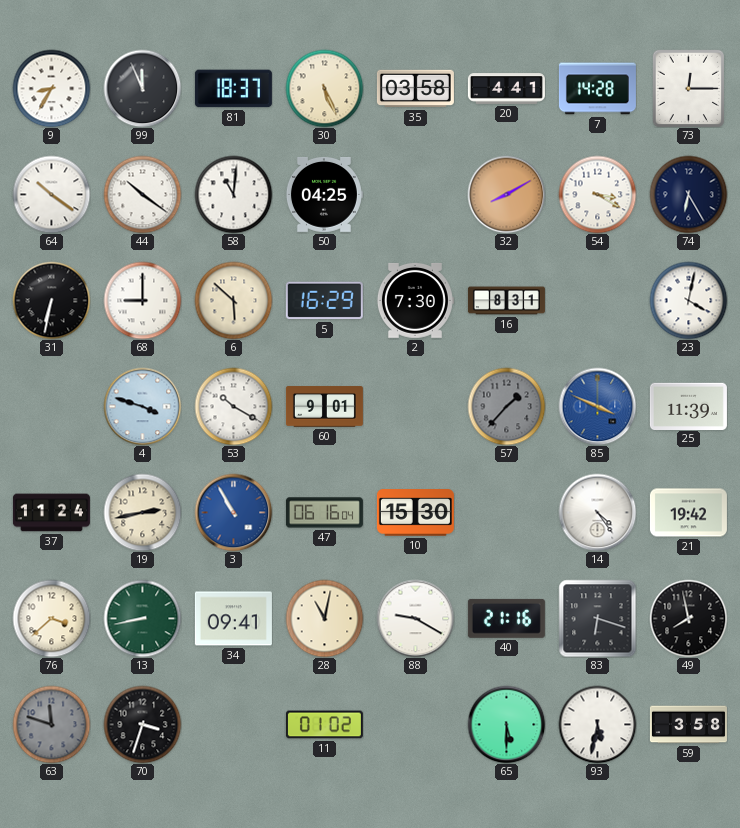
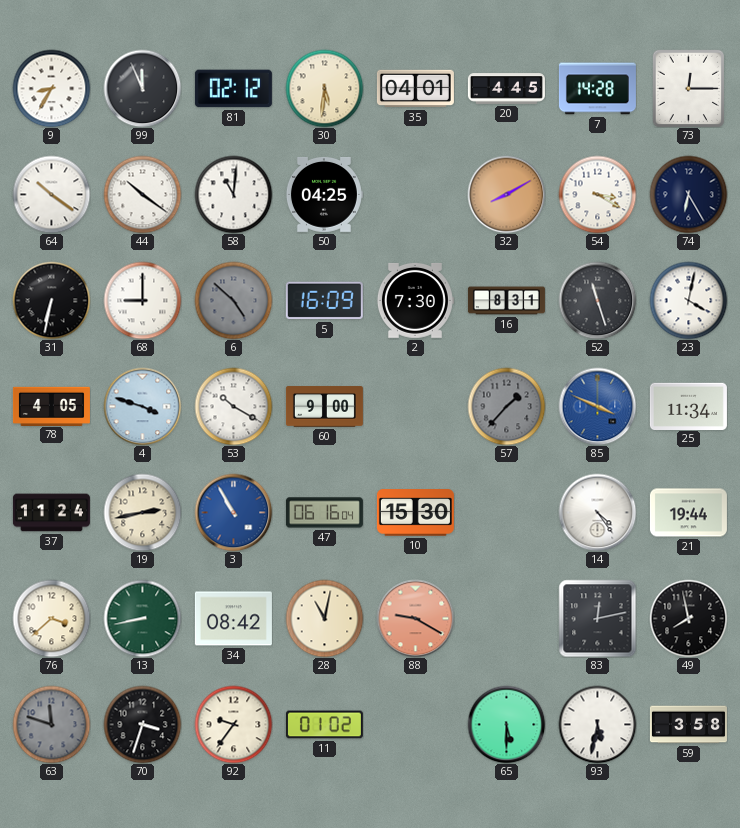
81: 18:37 -> 02:12
30: 5:26 -> 5:31
35: 03:58 -> 04:01
20: 4:41 -> 4:45
6: 5:52 -> 4:52
6 dial: cream -> grey
5: 16:29 -> 16:09
52: none -> 11:27
78: none -> 4:05
60: 9:01 -> 9:00
25: 11:39 -> 11:34
21: 19:42 -> 19:44
34: 09:41 -> 08:42
88 dial: white -> salmon
40: 21:16 -> none
83: 6:18 -> 12:13
92: none -> 9:36
